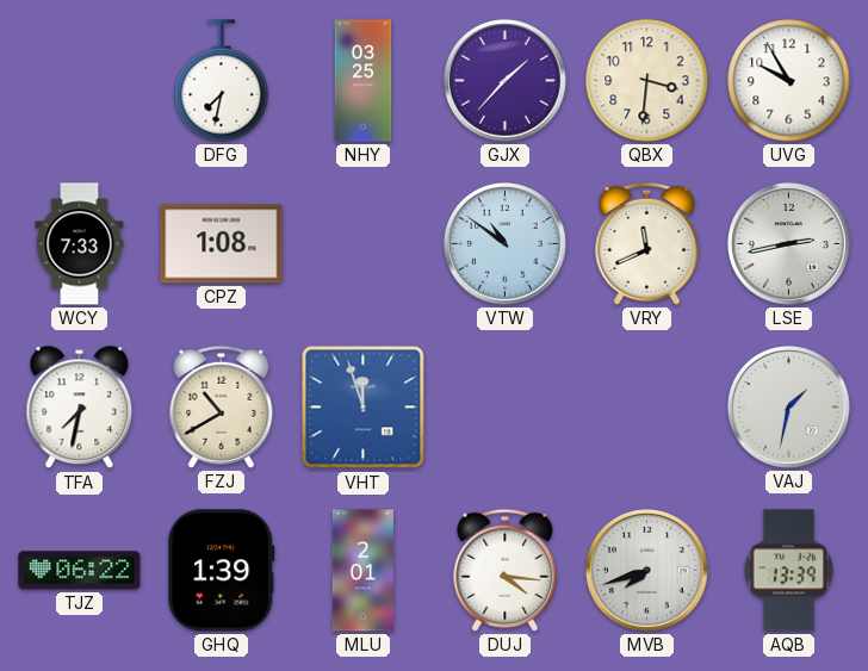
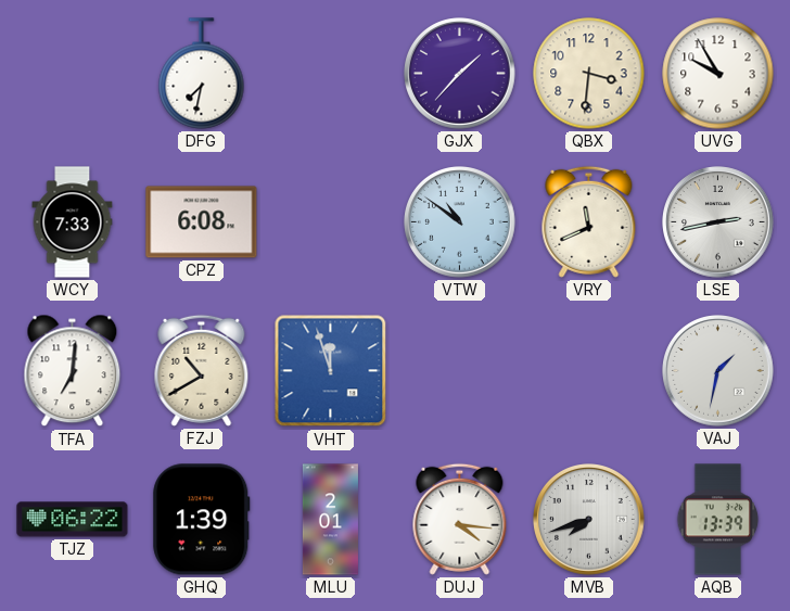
NHY: 03:25 -> none
CPZ: 1:08 -> 6:08
TFA: 7:32 -> 7:01
